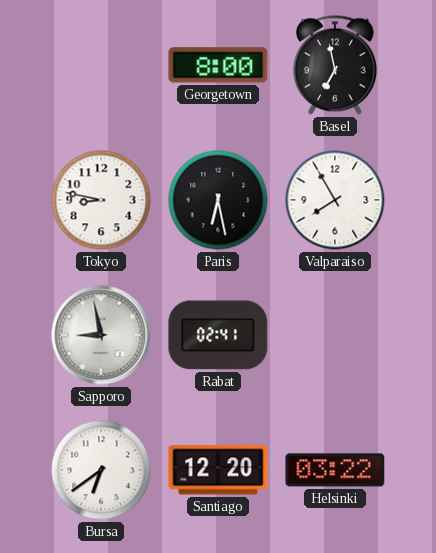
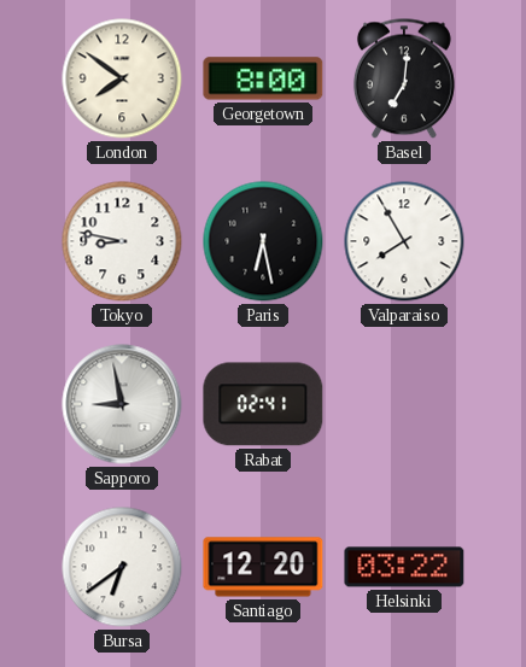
London: none -> 7:51
Basel: 6:58 -> 7:01
